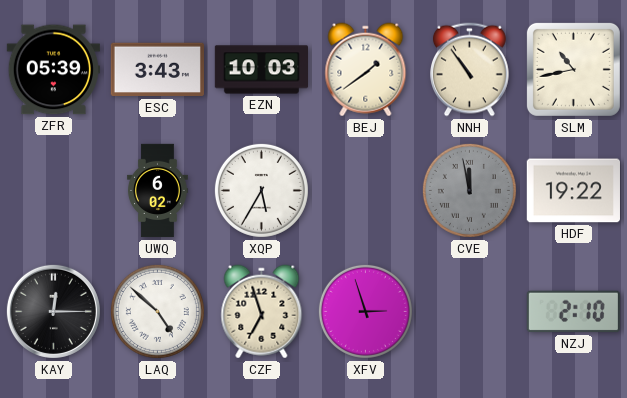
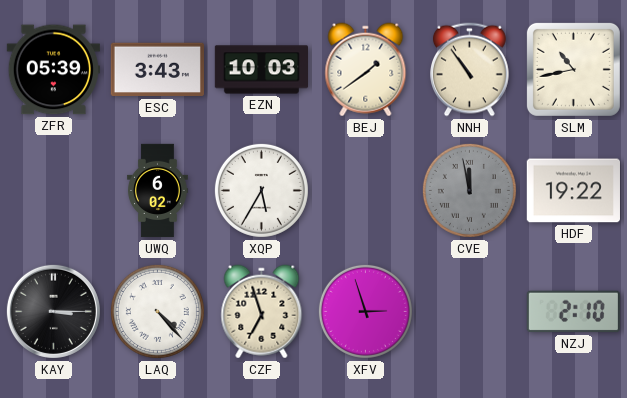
KAY: 12:15 -> 3:15
LAQ: 4:52 -> 4:23
